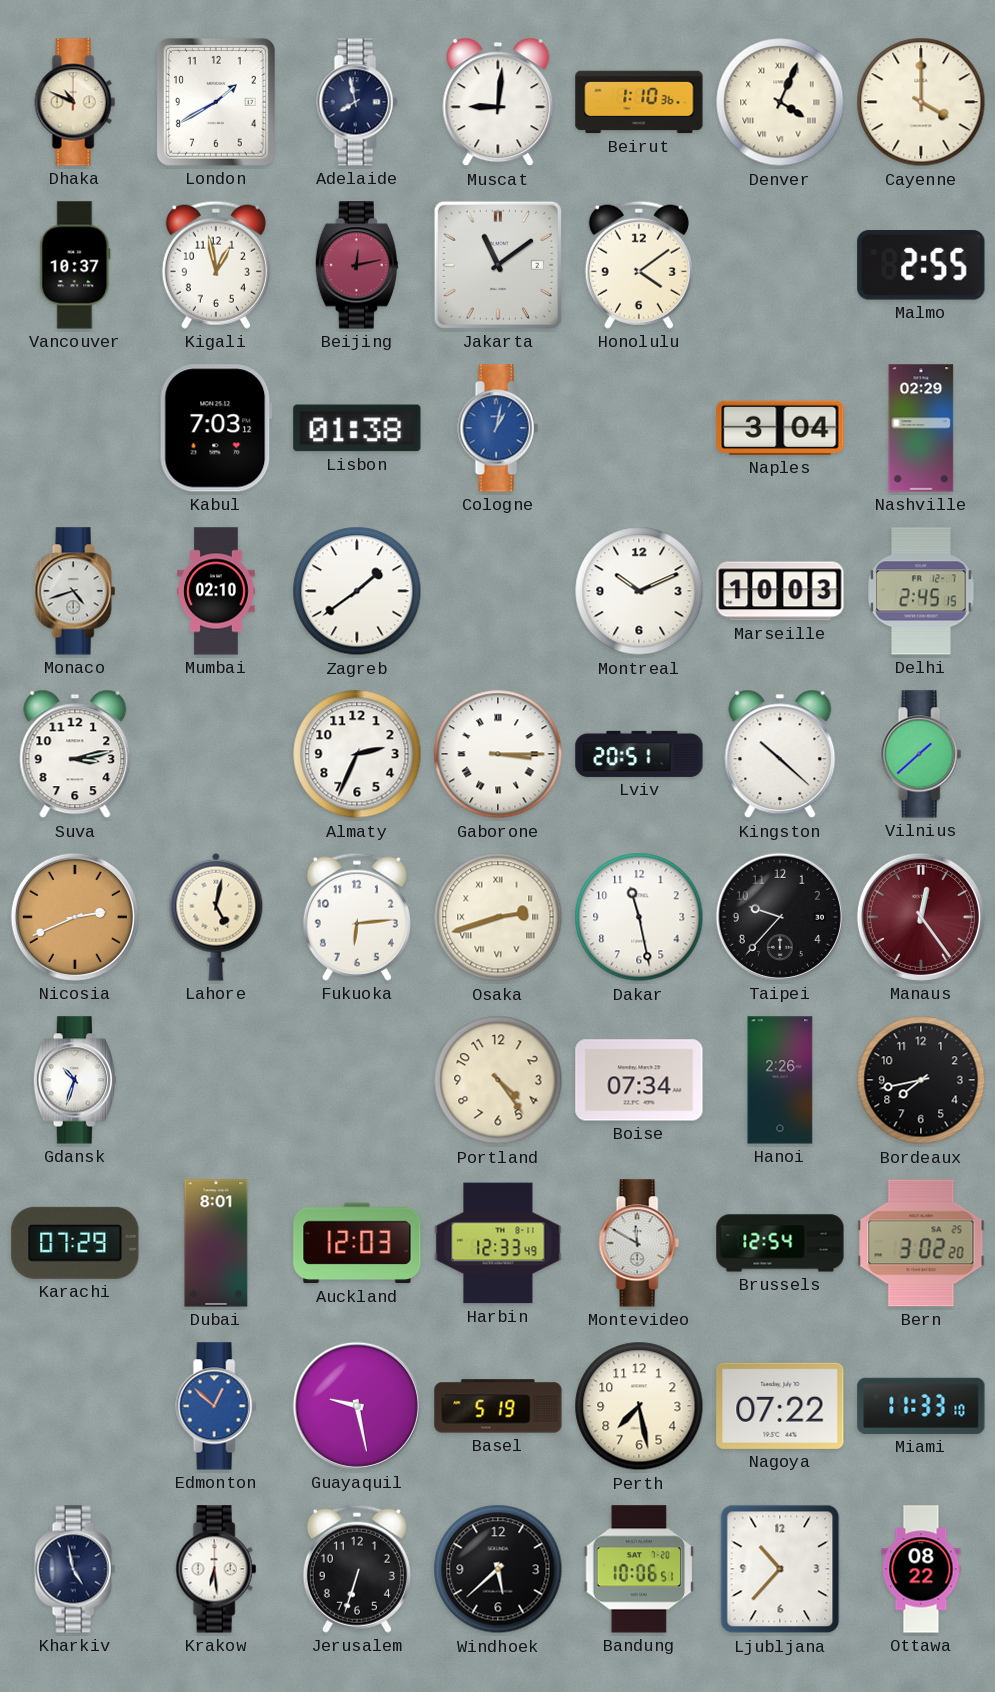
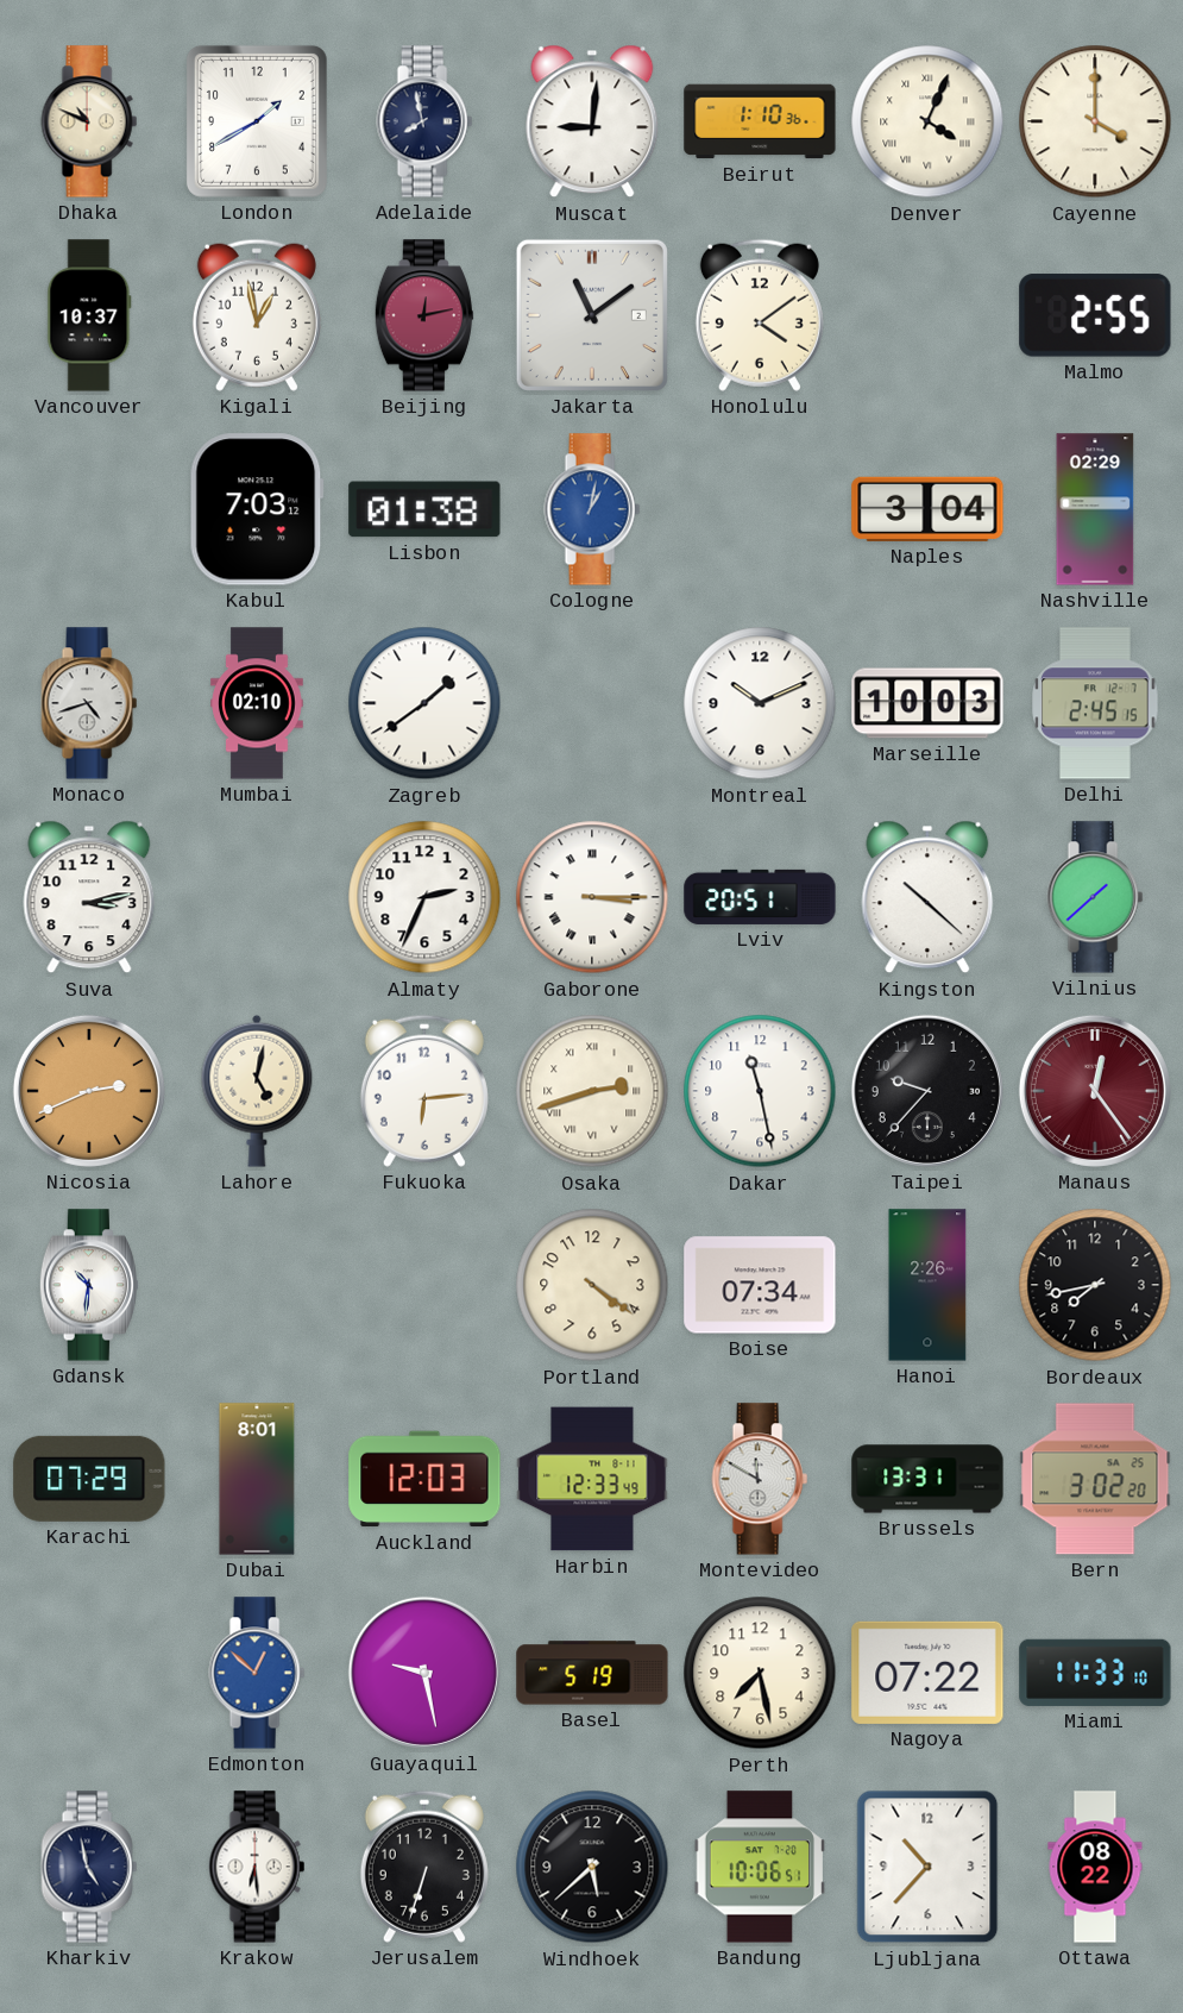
Gdansk: 10:33 -> 10:31
Portland: 4:24 -> 4:21
Brussels: 12:54 -> 13:31
